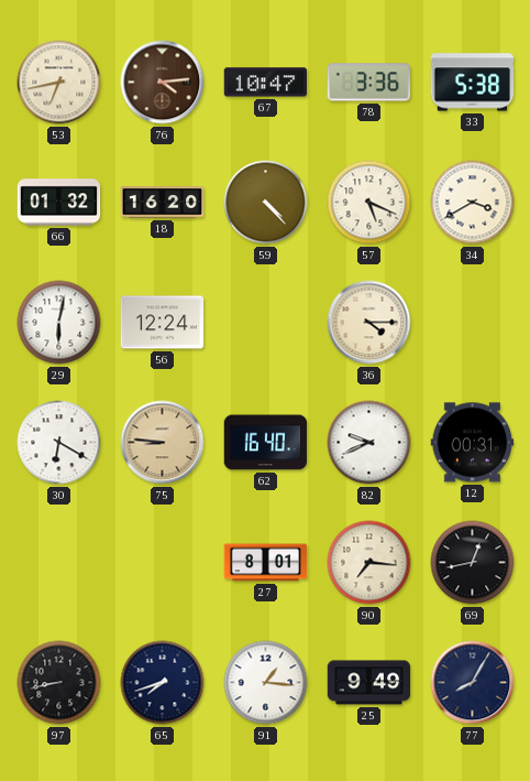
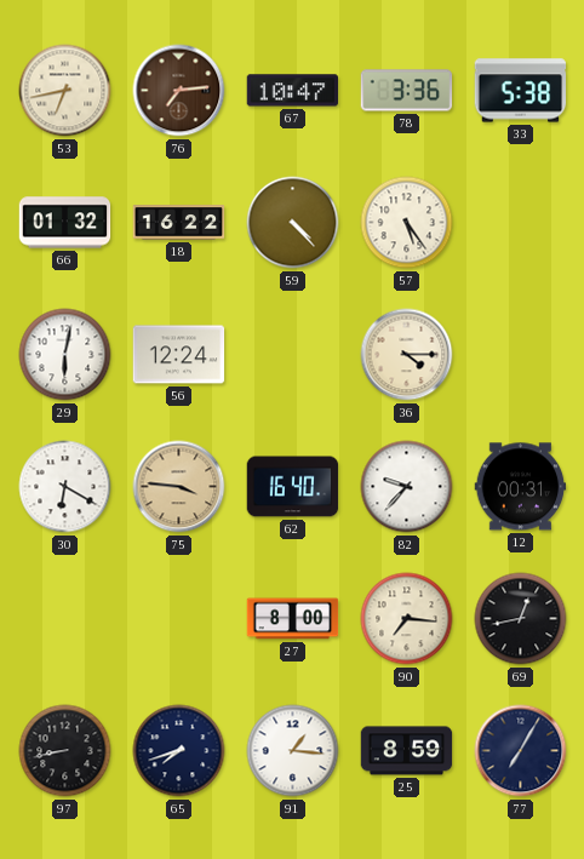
76: 4:14 -> 7:14
18: 16:20 -> 16:22
57: 5:19 -> 5:24
34: 3:40 -> none
75: 8:46 -> 3:46
82: 9:41 -> 9:37
27: 8:01 -> 8:00
25: 9:49 -> 8:59
77: 8:05 -> 7:05
